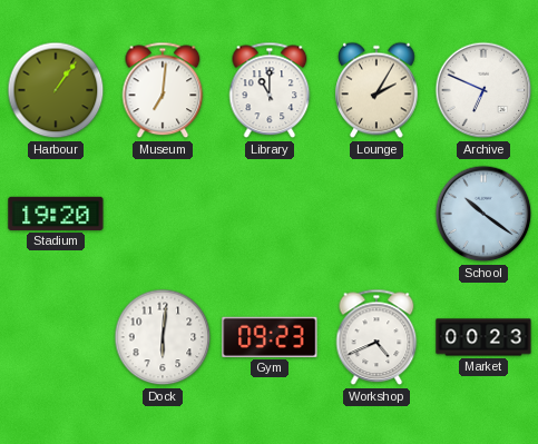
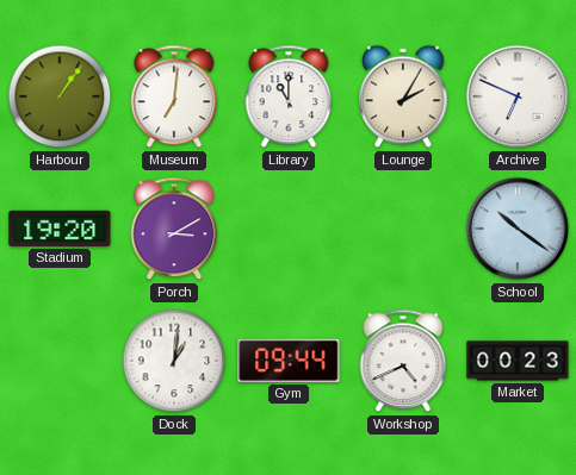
Porch: none -> 3:10
Dock: 6:01 -> 1:01
Gym: 09:23 -> 09:44
